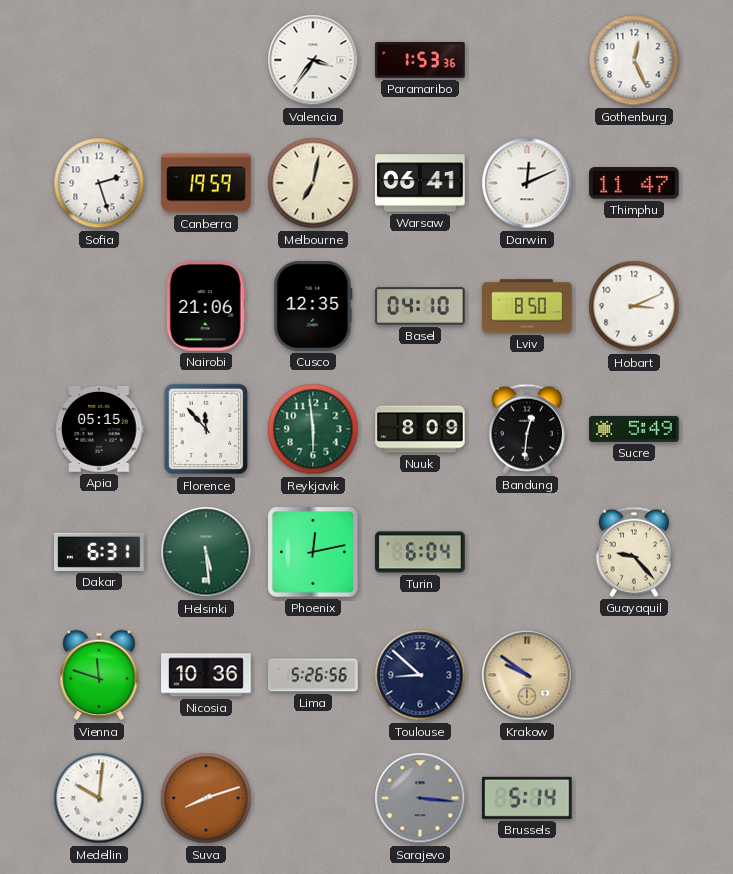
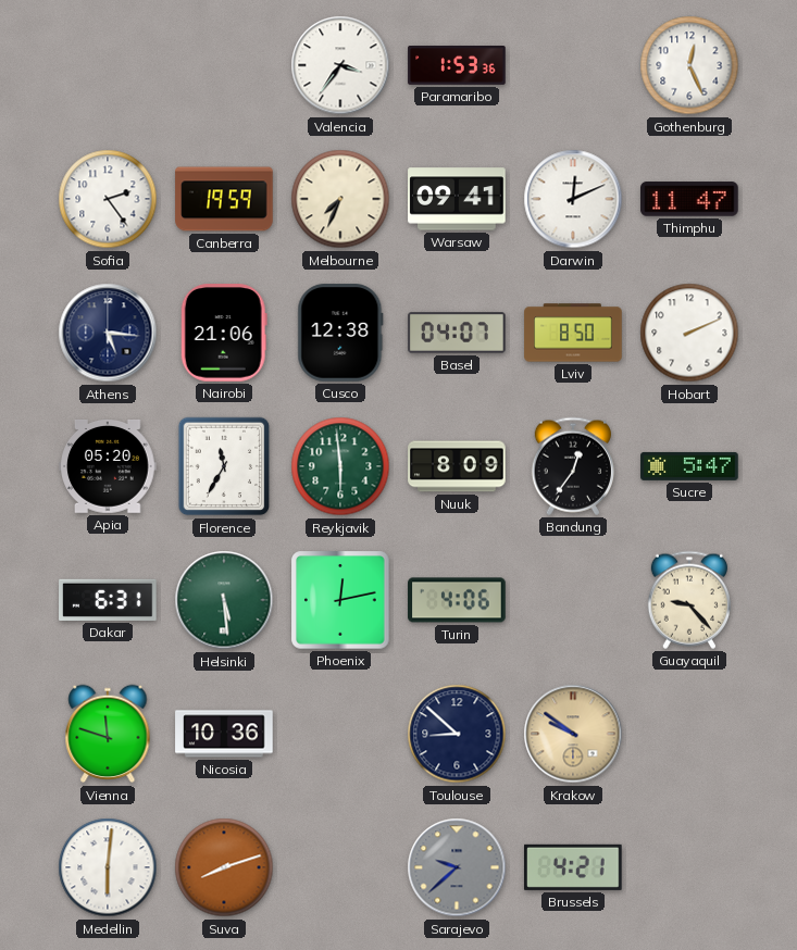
Sofia: 2:27 -> 2:24
Melbourne: 7:02 -> 7:34
Warsaw: 06:41 -> 09:41
Athens: none -> 5:16
Cusco: 12:35 -> 12:38
Basel: 04:10 -> 04:07
Hobart: 3:11 -> 2:11
Apia: 05:15 -> 05:20
Florence: 11:53 -> 11:35
Bandung: 12:31 -> 12:36
Sucre: 5:49 -> 5:47
Turin: 6:04 -> 4:06
Lima: 5:26 -> none
Medellin: 10:01 -> 6:01
Sarajevo: 3:16 -> 9:38
Brussels: 5:14 -> 4:21
